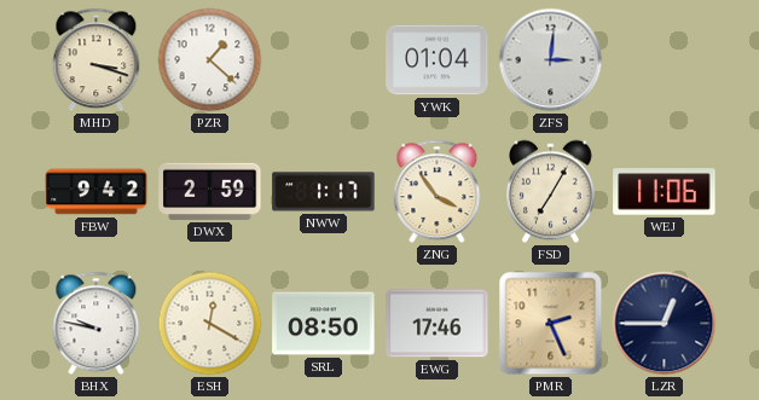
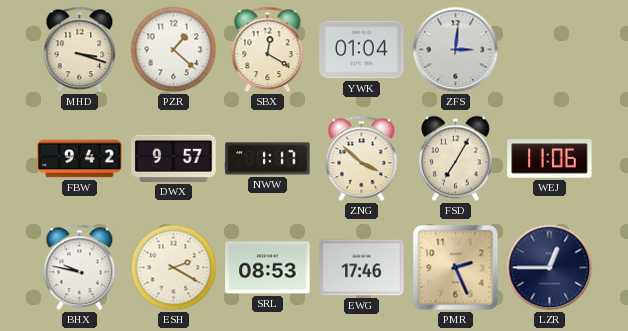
SBX: none -> 12:20
DWX: 2:59 -> 9:57
ZNG: 3:54 -> 3:52
ESH: 12:20 -> 2:20
SRL: 08:50 -> 08:53
